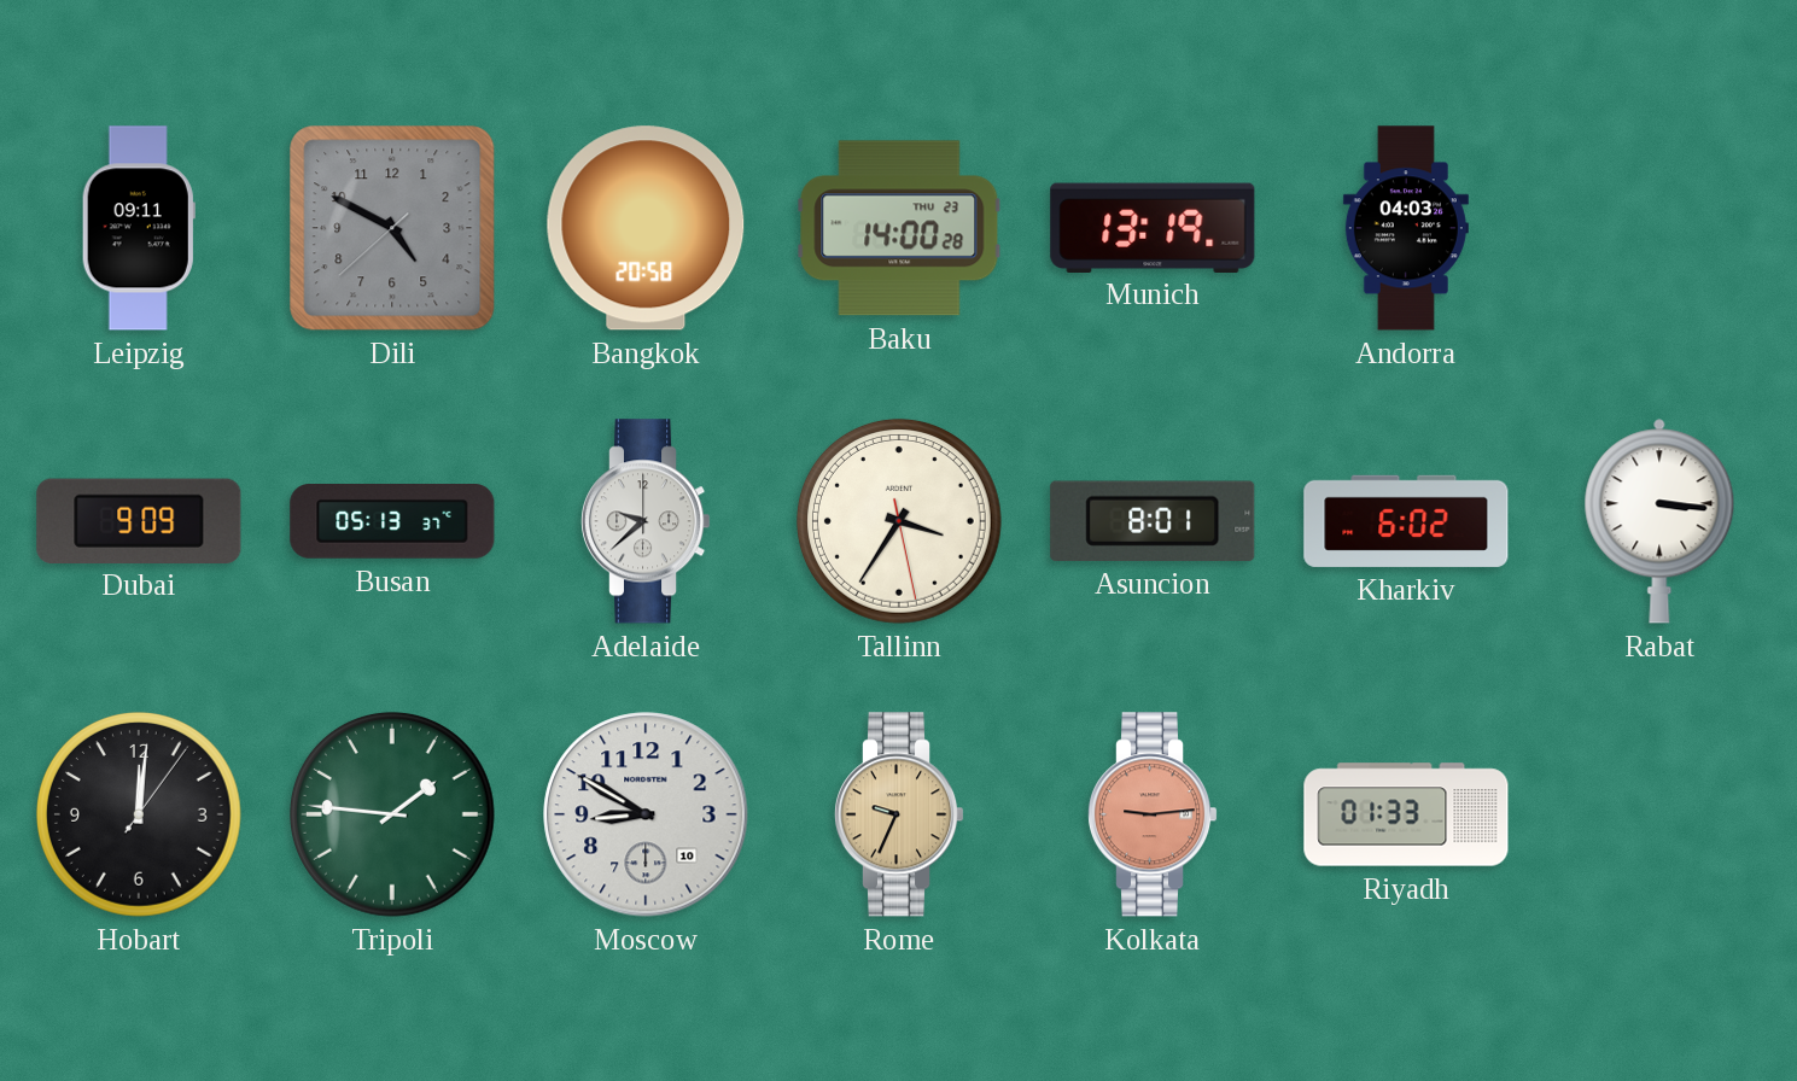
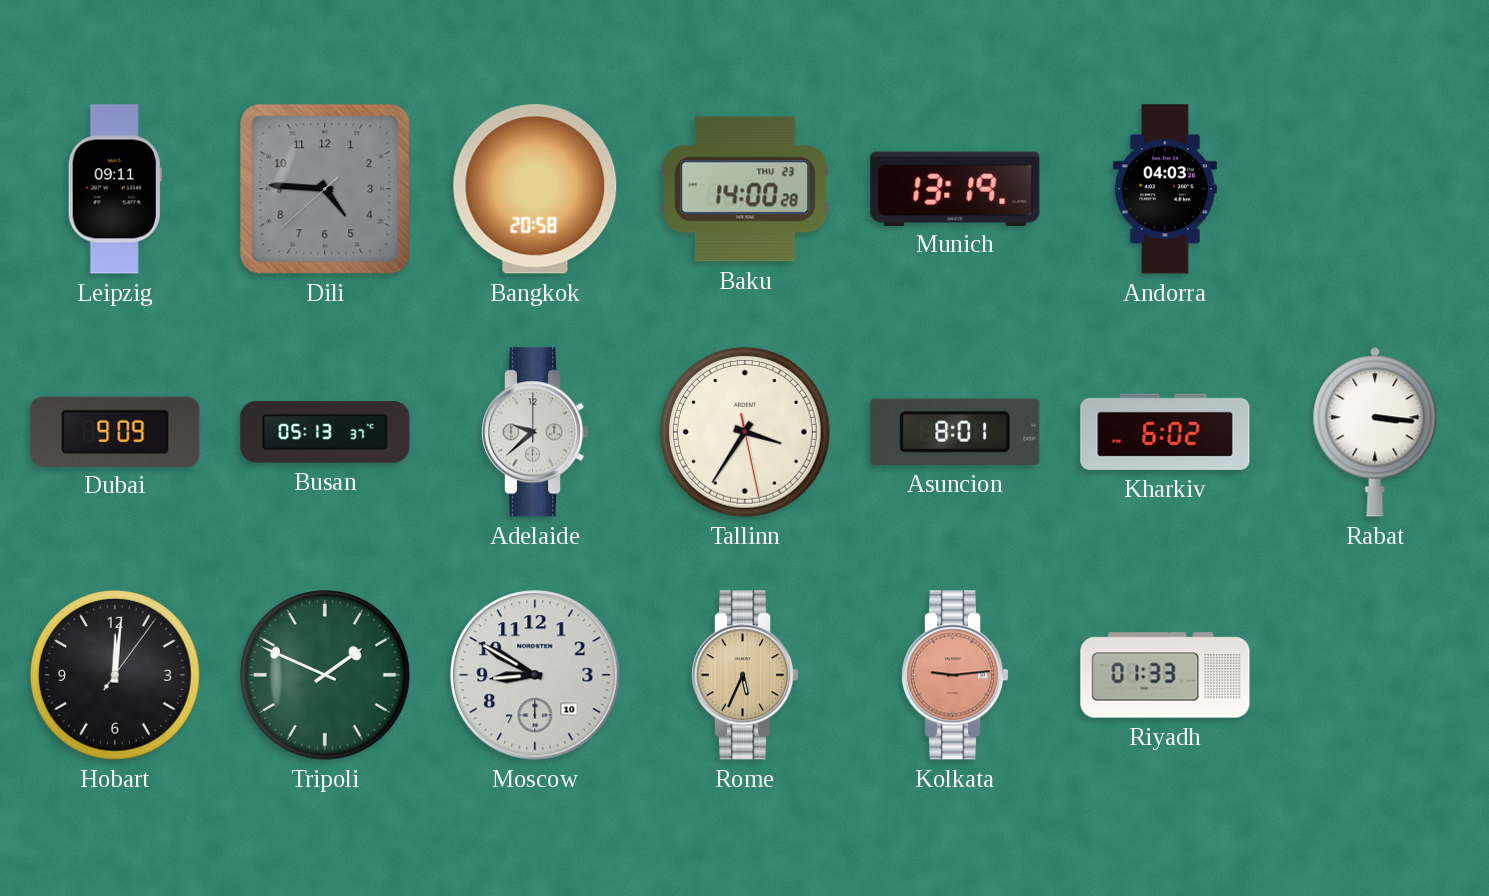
Dili: 4:49 -> 4:45
Tripoli: 1:46 -> 1:49
Rome: 9:34 -> 5:34
